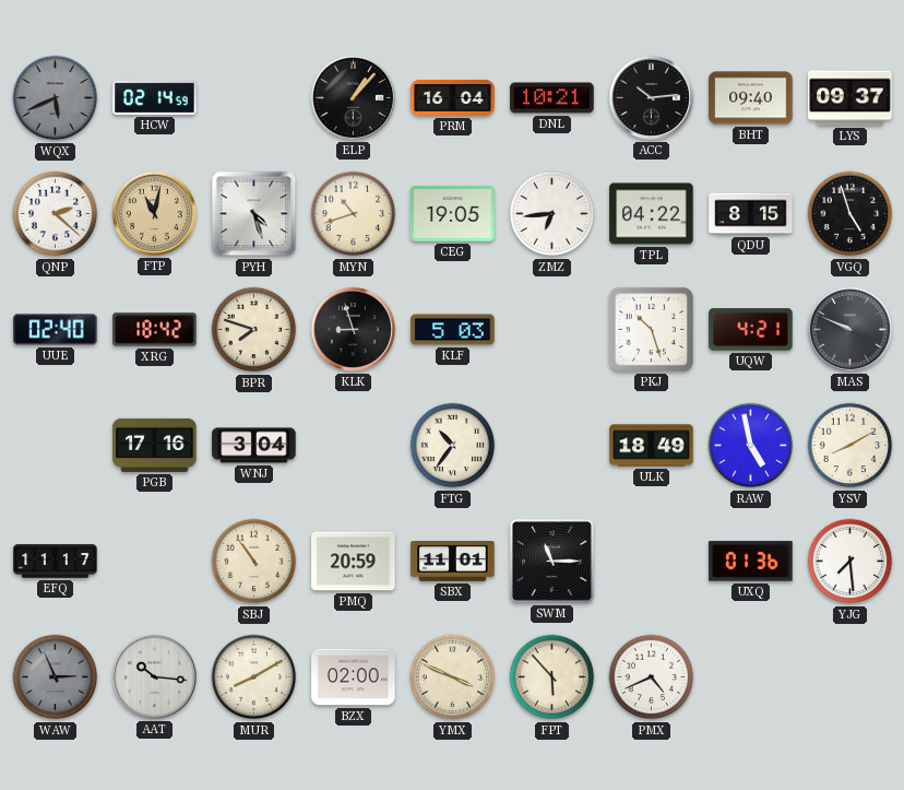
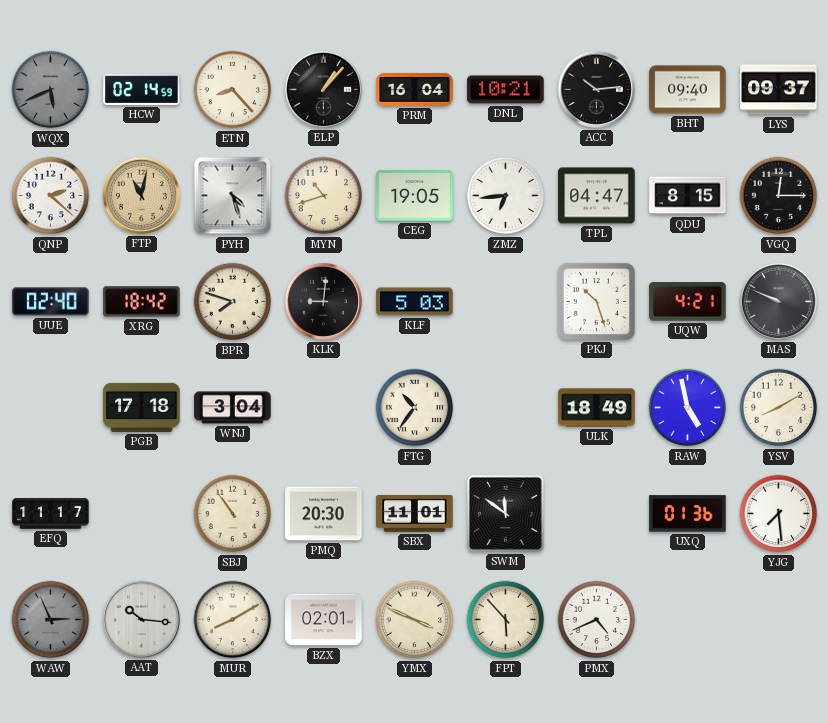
ETN: none -> 8:23
TPL: 04:22 -> 04:47
VGQ: 4:57 -> 12:15
KLK: 8:57 -> 9:01
PGB: 17:16 -> 17:18
PMQ: 20:59 -> 20:30
SWM: 11:15 -> 11:51
BZX: 02:00 -> 02:01
